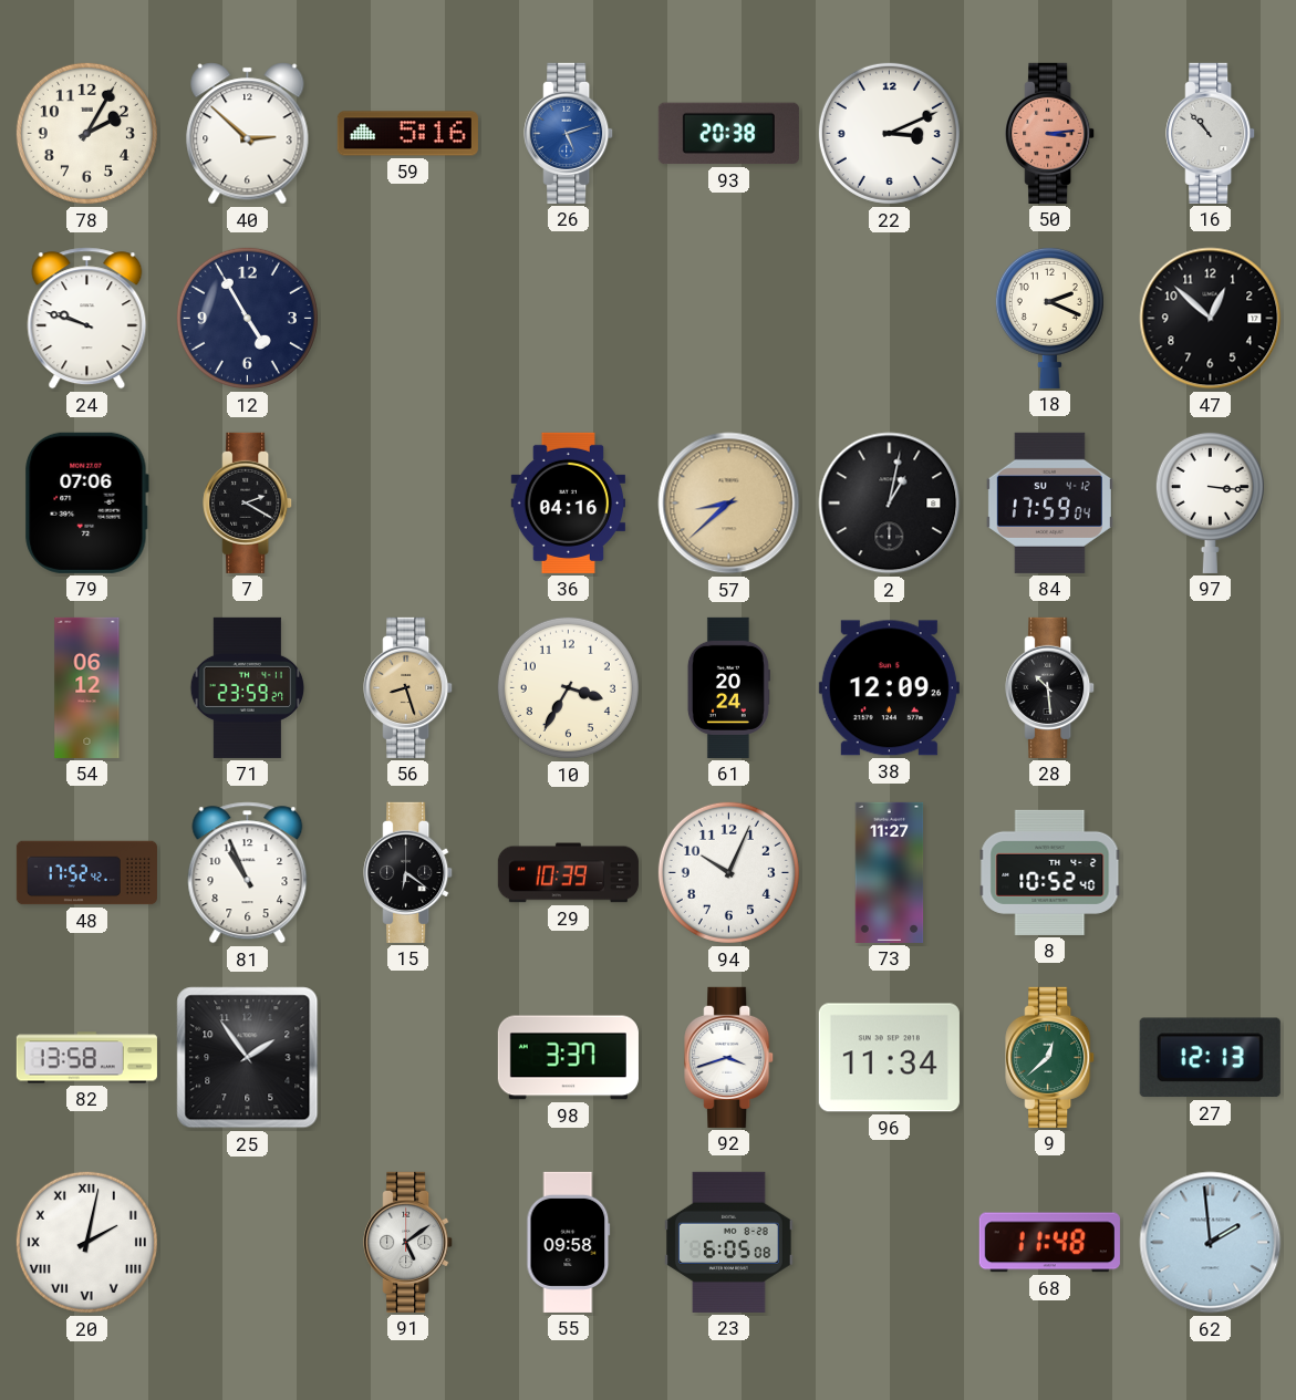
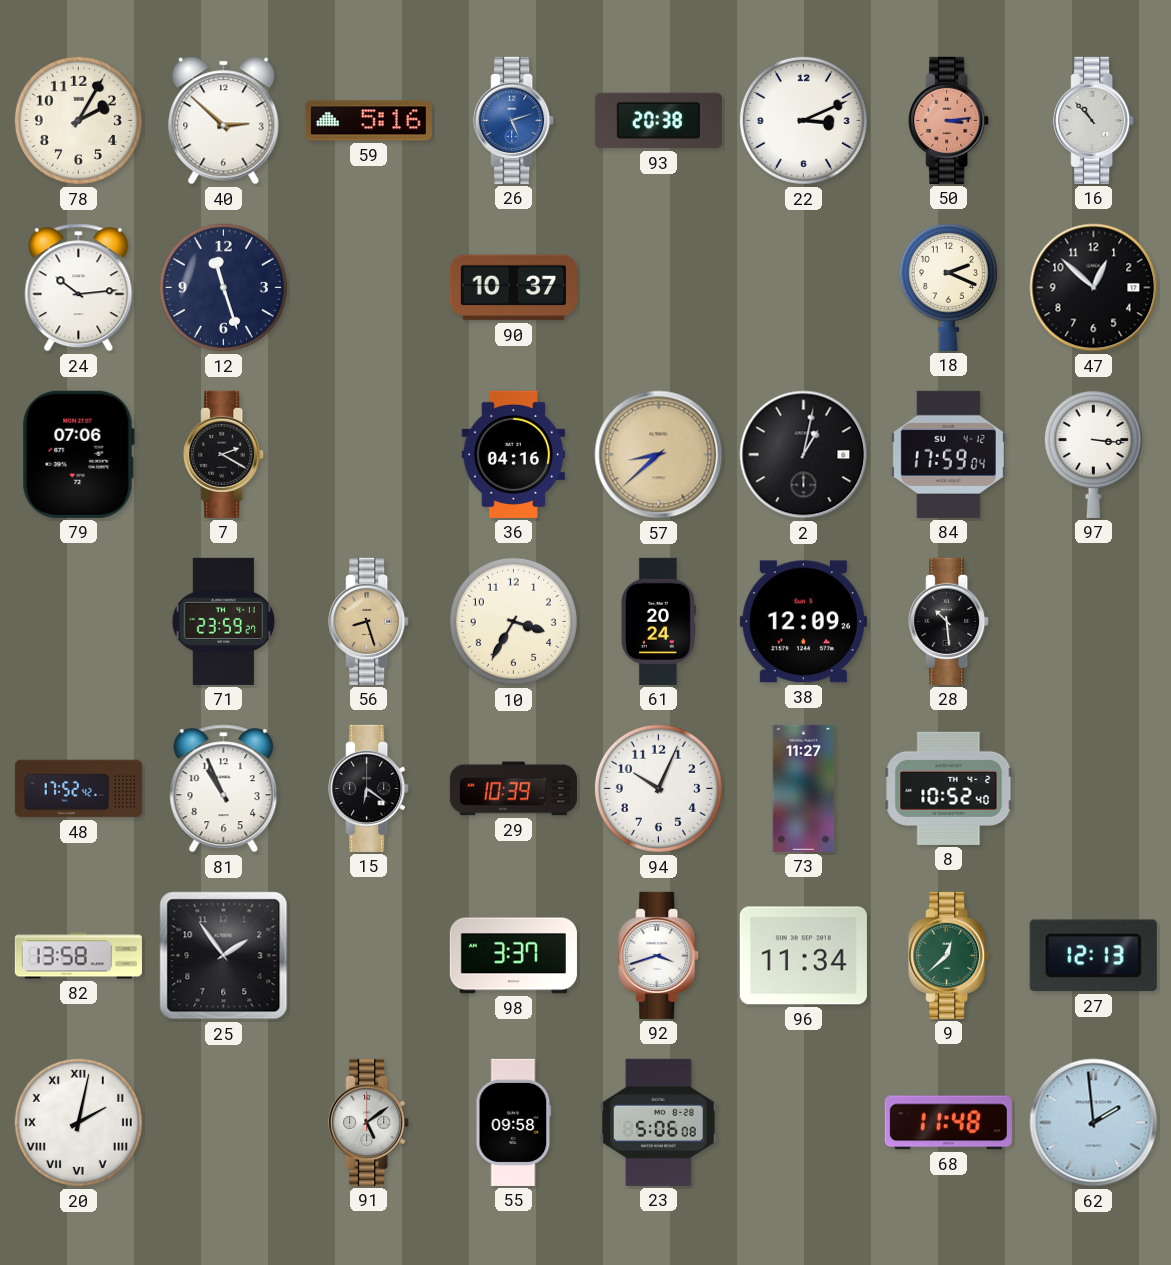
24: 9:48 -> 10:14
12: 4:55 -> 11:27
90: none -> 10:37
54: 06:12 -> none
23: 6:05 -> 5:06
